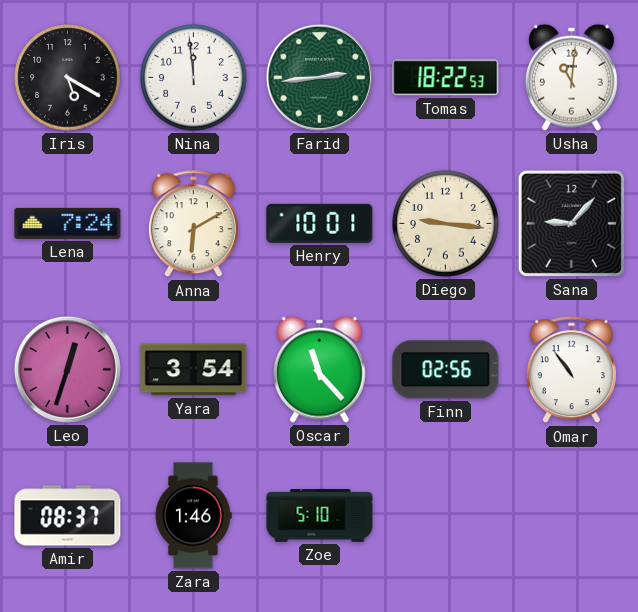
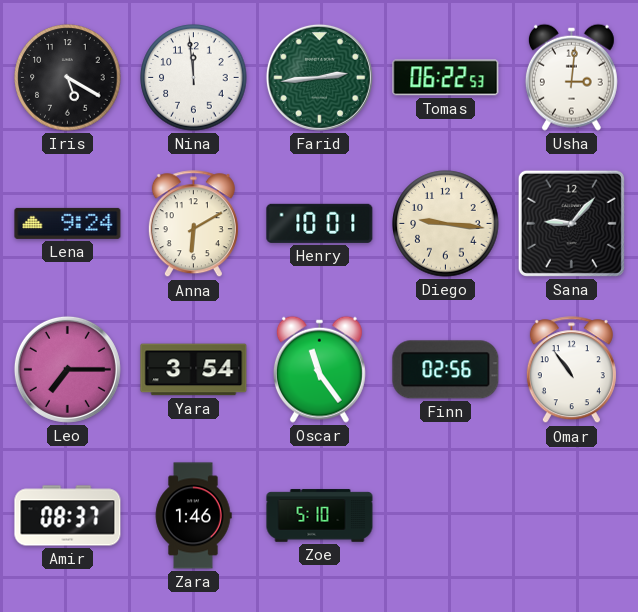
Tomas: 18:22 -> 06:22
Usha: 11:01 -> 3:01
Lena: 7:24 -> 9:24
Leo: 12:33 -> 7:15
Oscar: 11:23 -> 11:24
